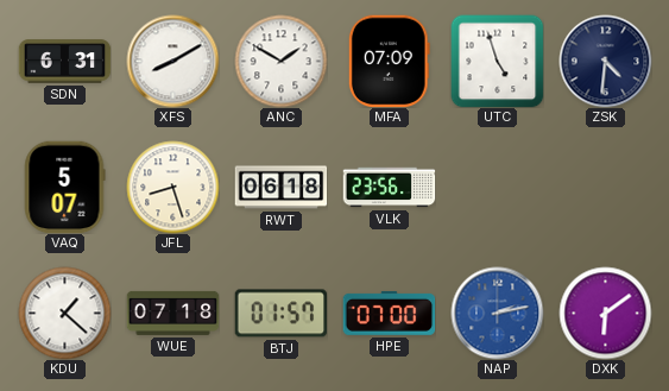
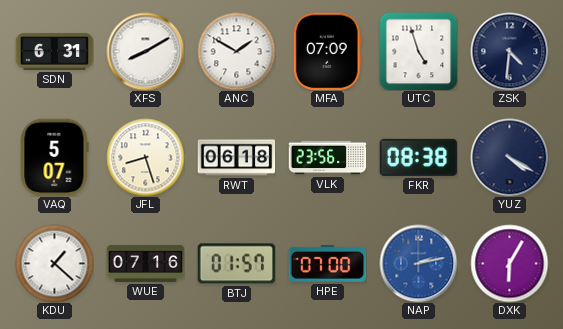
FKR: none -> 08:38
YUZ: none -> 4:20
WUE: 07:18 -> 07:16
DXK: 6:09 -> 6:05
